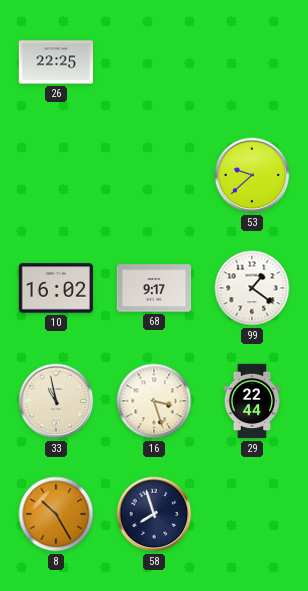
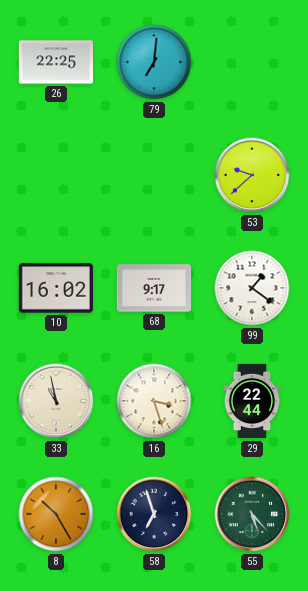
79: none -> 7:01
58: 7:57 -> 6:57
55: none -> 5:23
